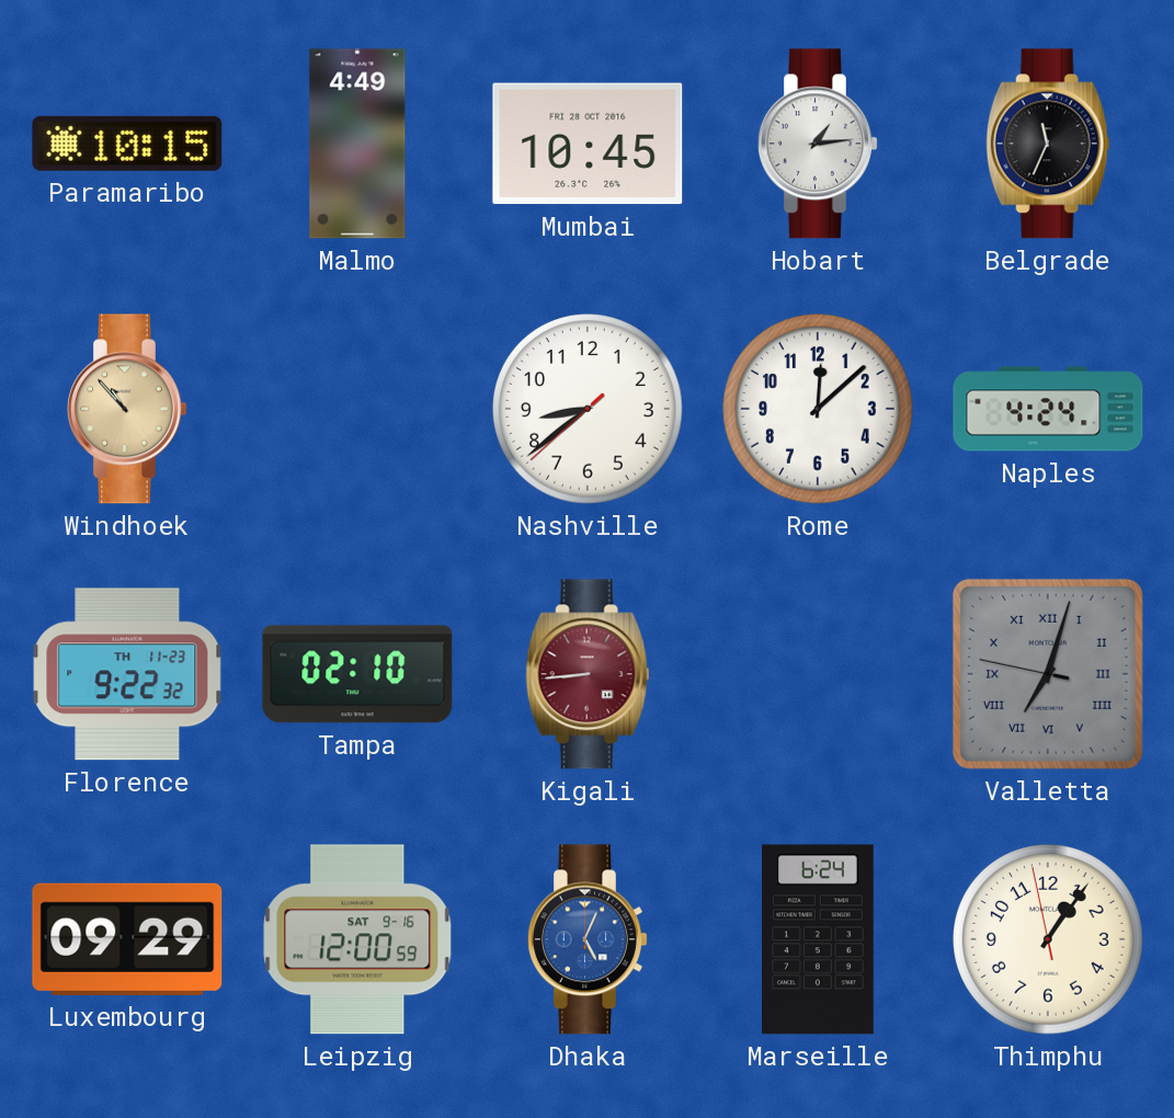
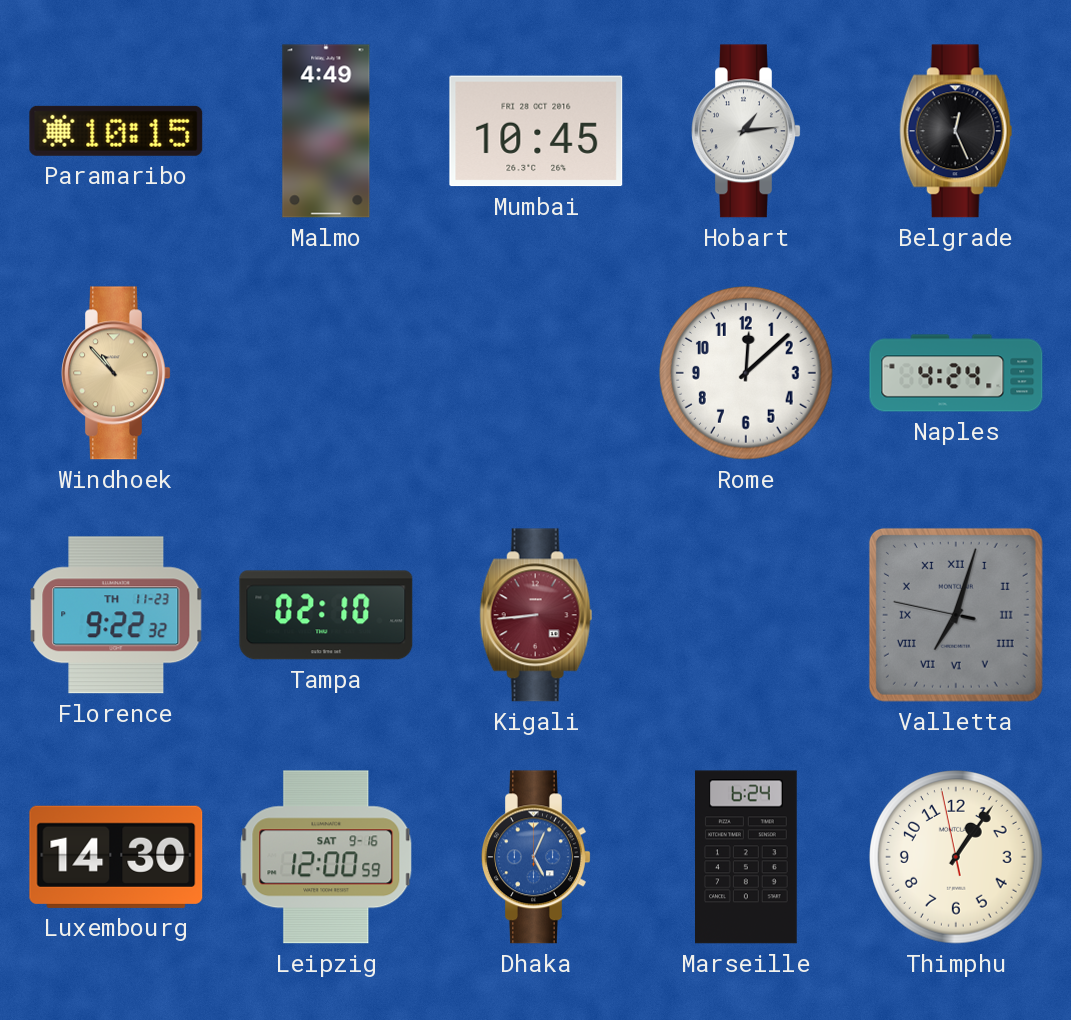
Belgrade: 11:34 -> 12:26
Nashville: 8:38 -> none
Luxembourg: 09:29 -> 14:30
